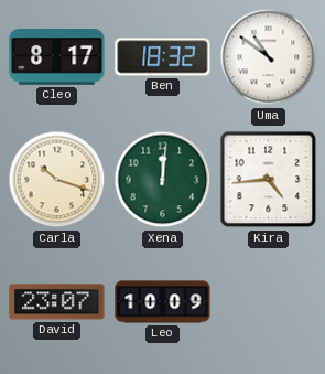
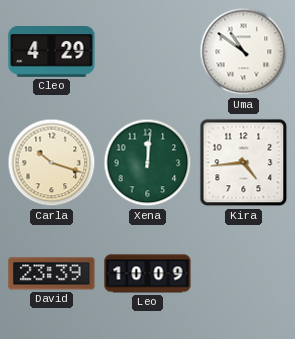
Cleo: 8:17 -> 4:29
Ben: 18:32 -> none
David: 23:07 -> 23:39
